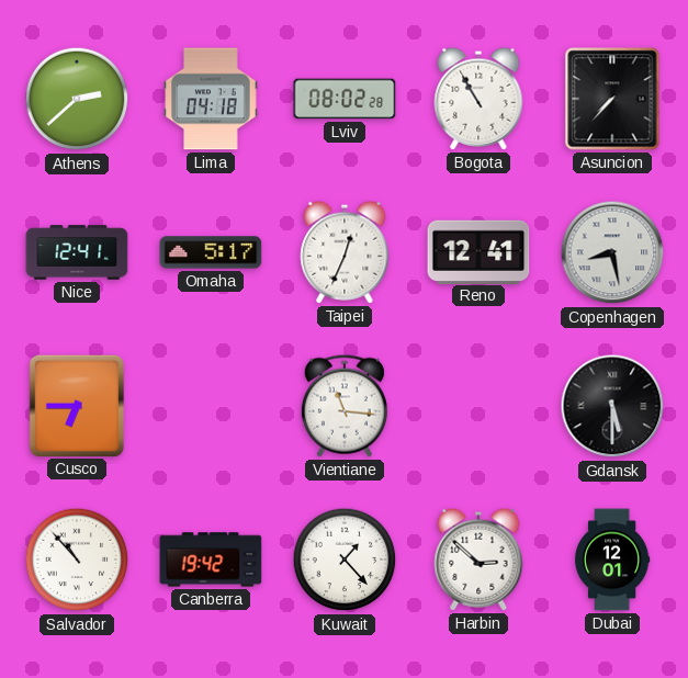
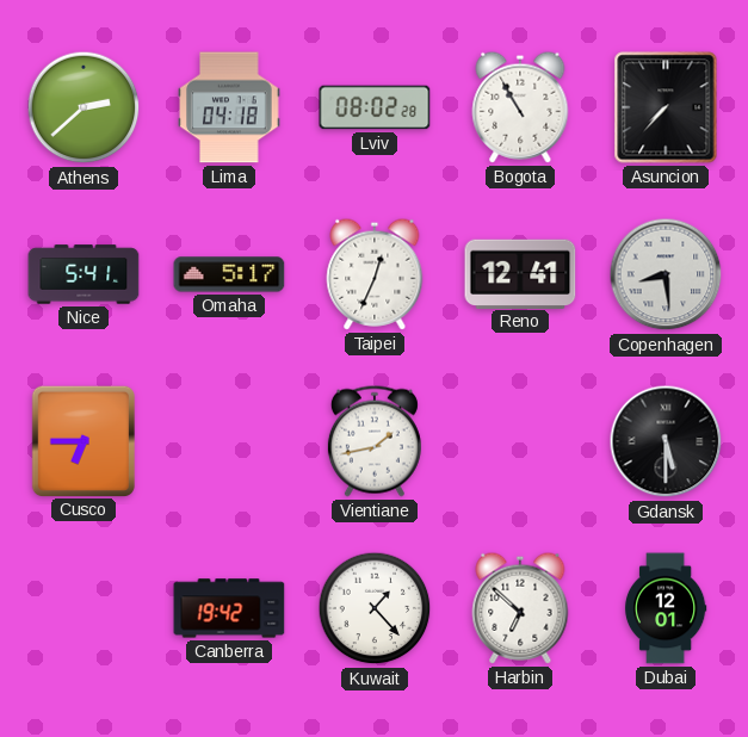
Nice: 12:41 -> 5:41
Copenhagen: 8:28 -> 8:29
Vientiane: 11:16 -> 1:43
Salvador: 10:53 -> none
Harbin: 2:52 -> 6:52
